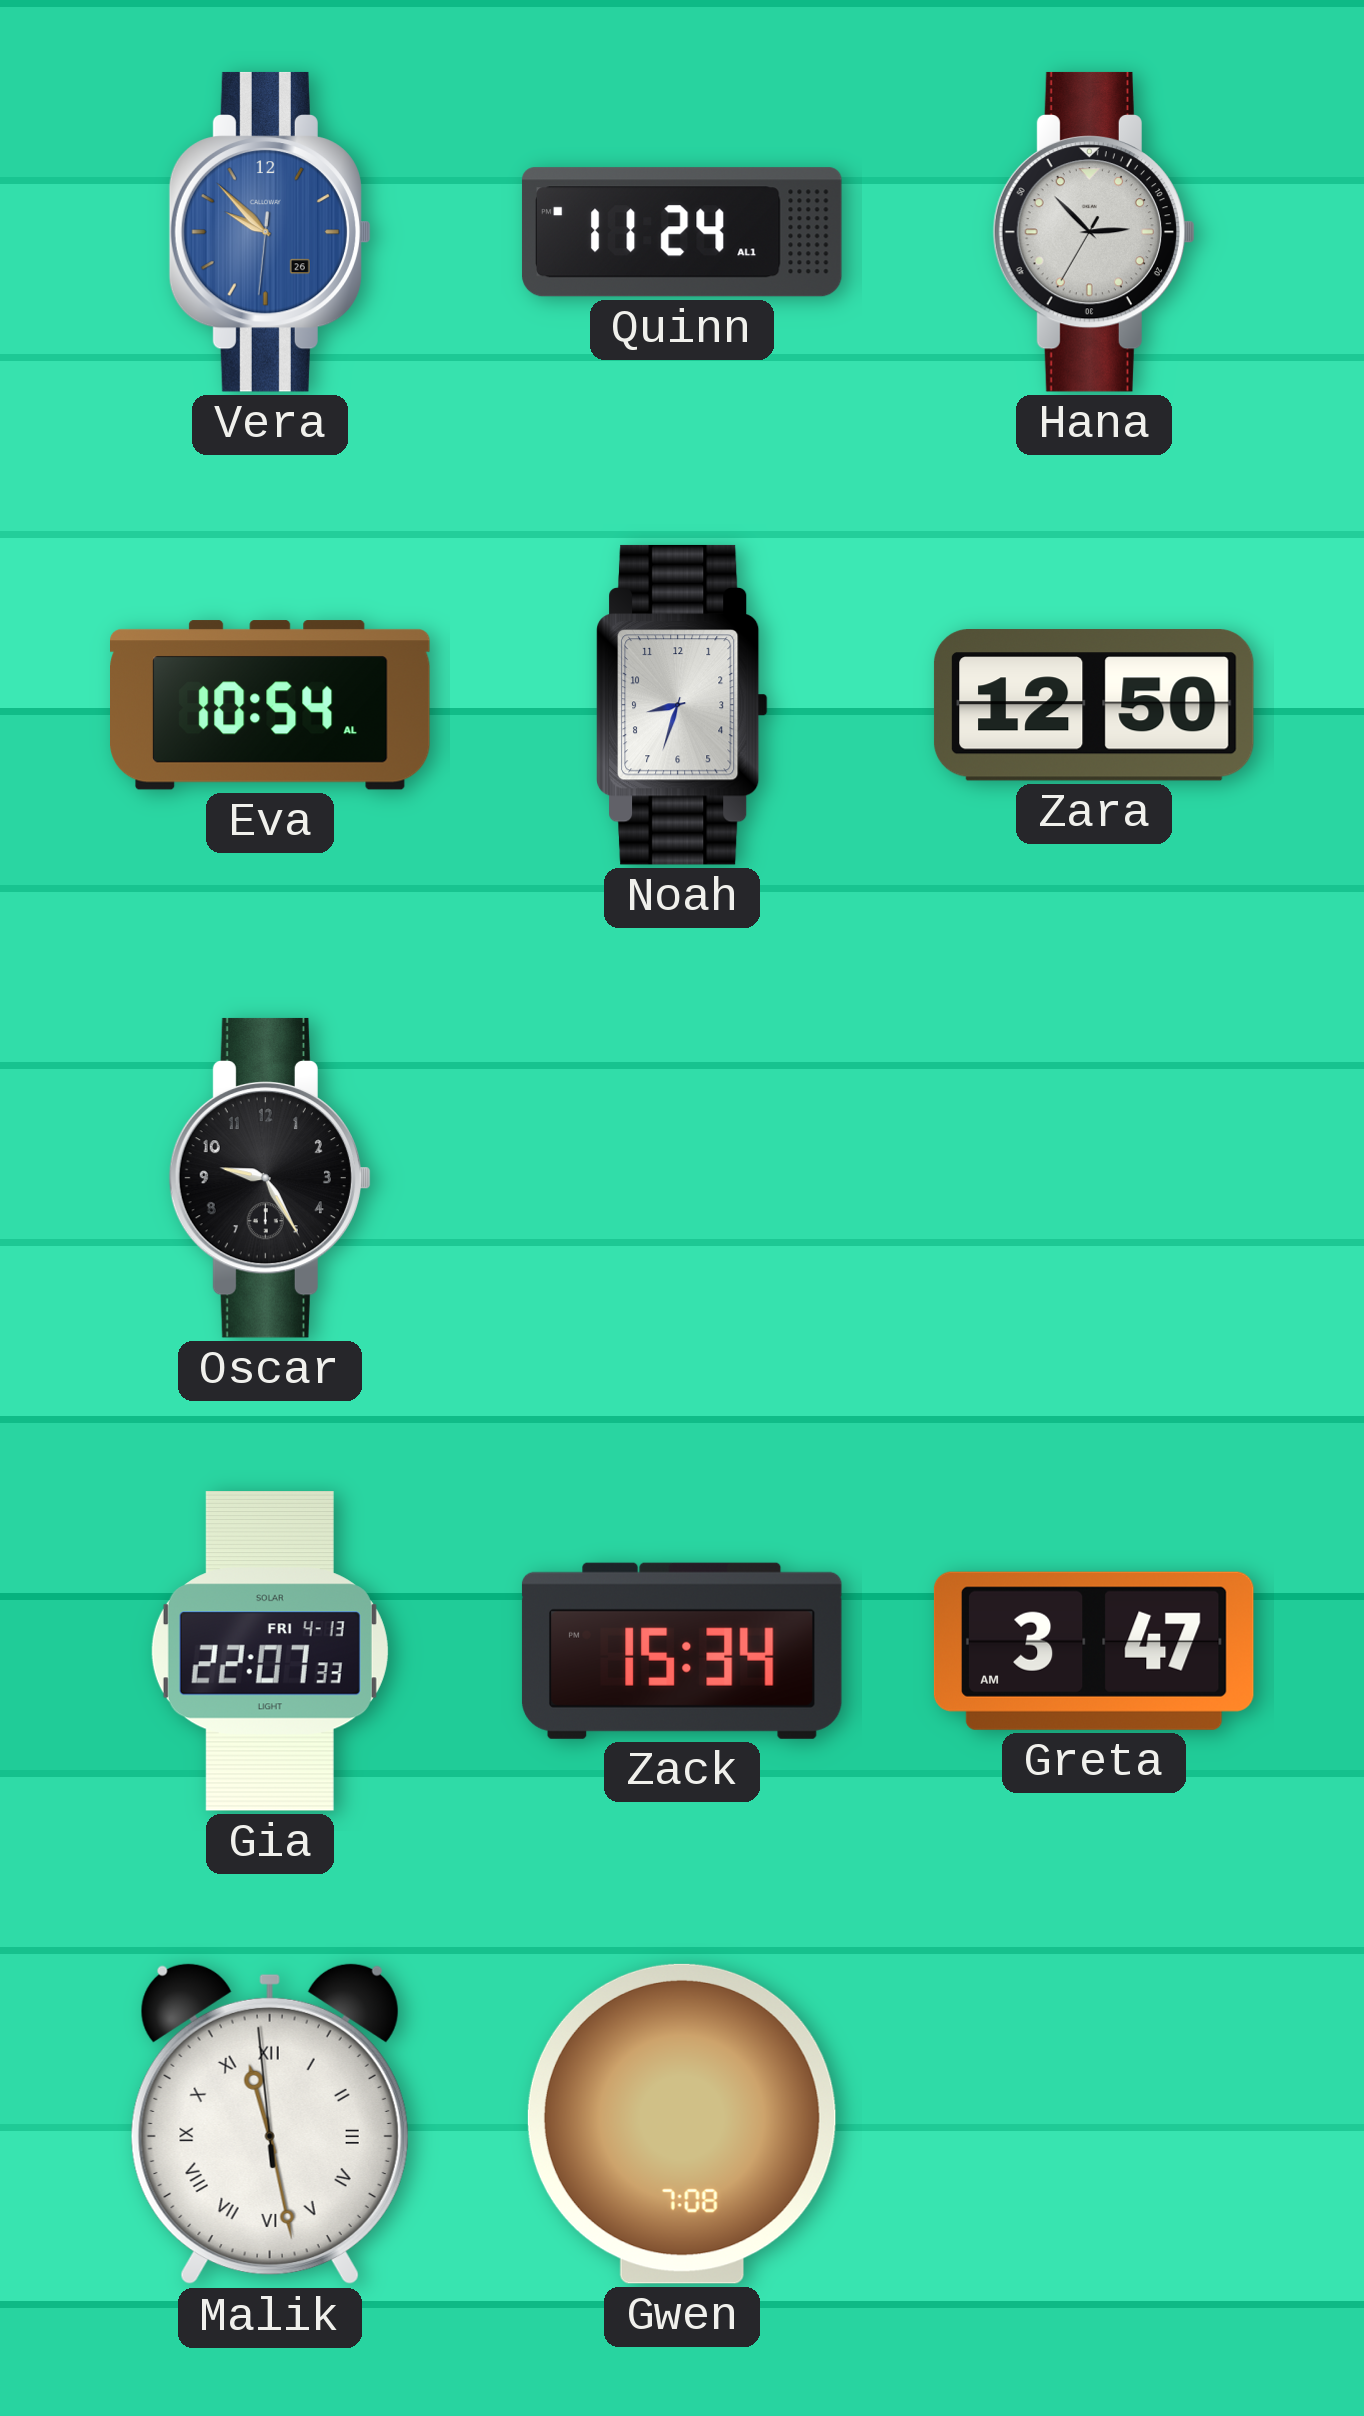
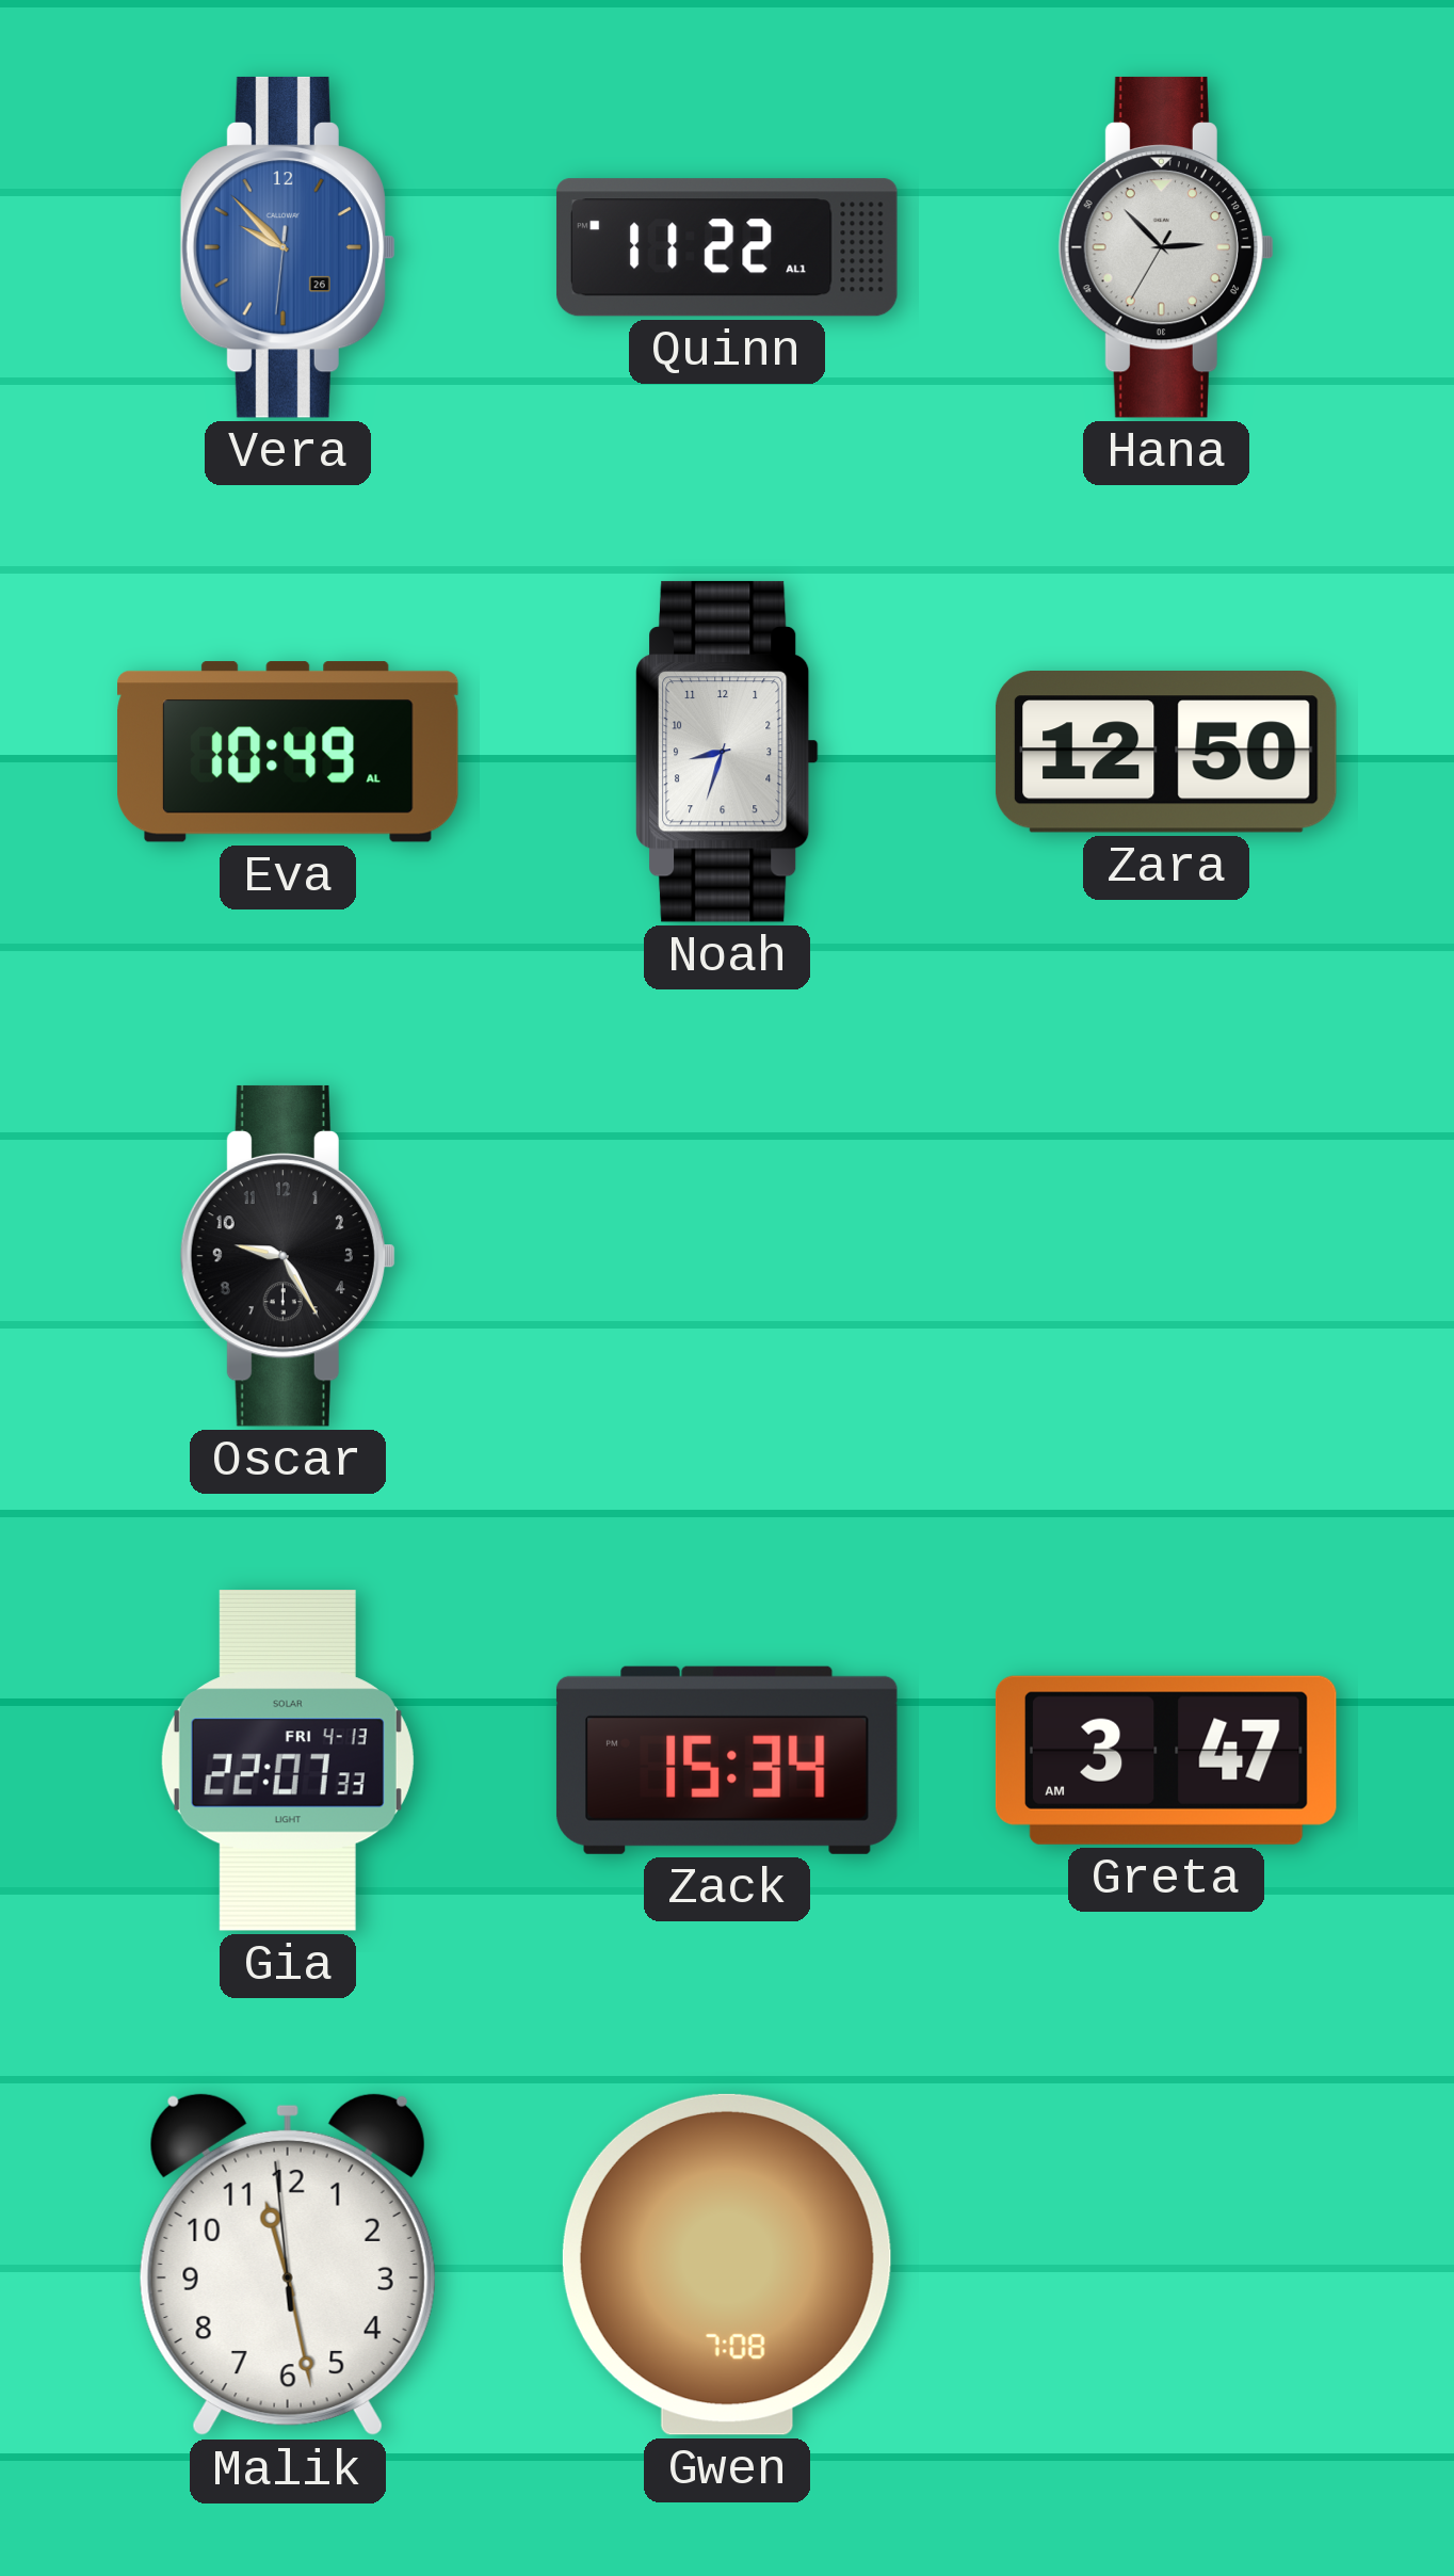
Quinn: 11:24 -> 11:22
Eva: 10:54 -> 10:49
Malik numerals: Roman -> Arabic
